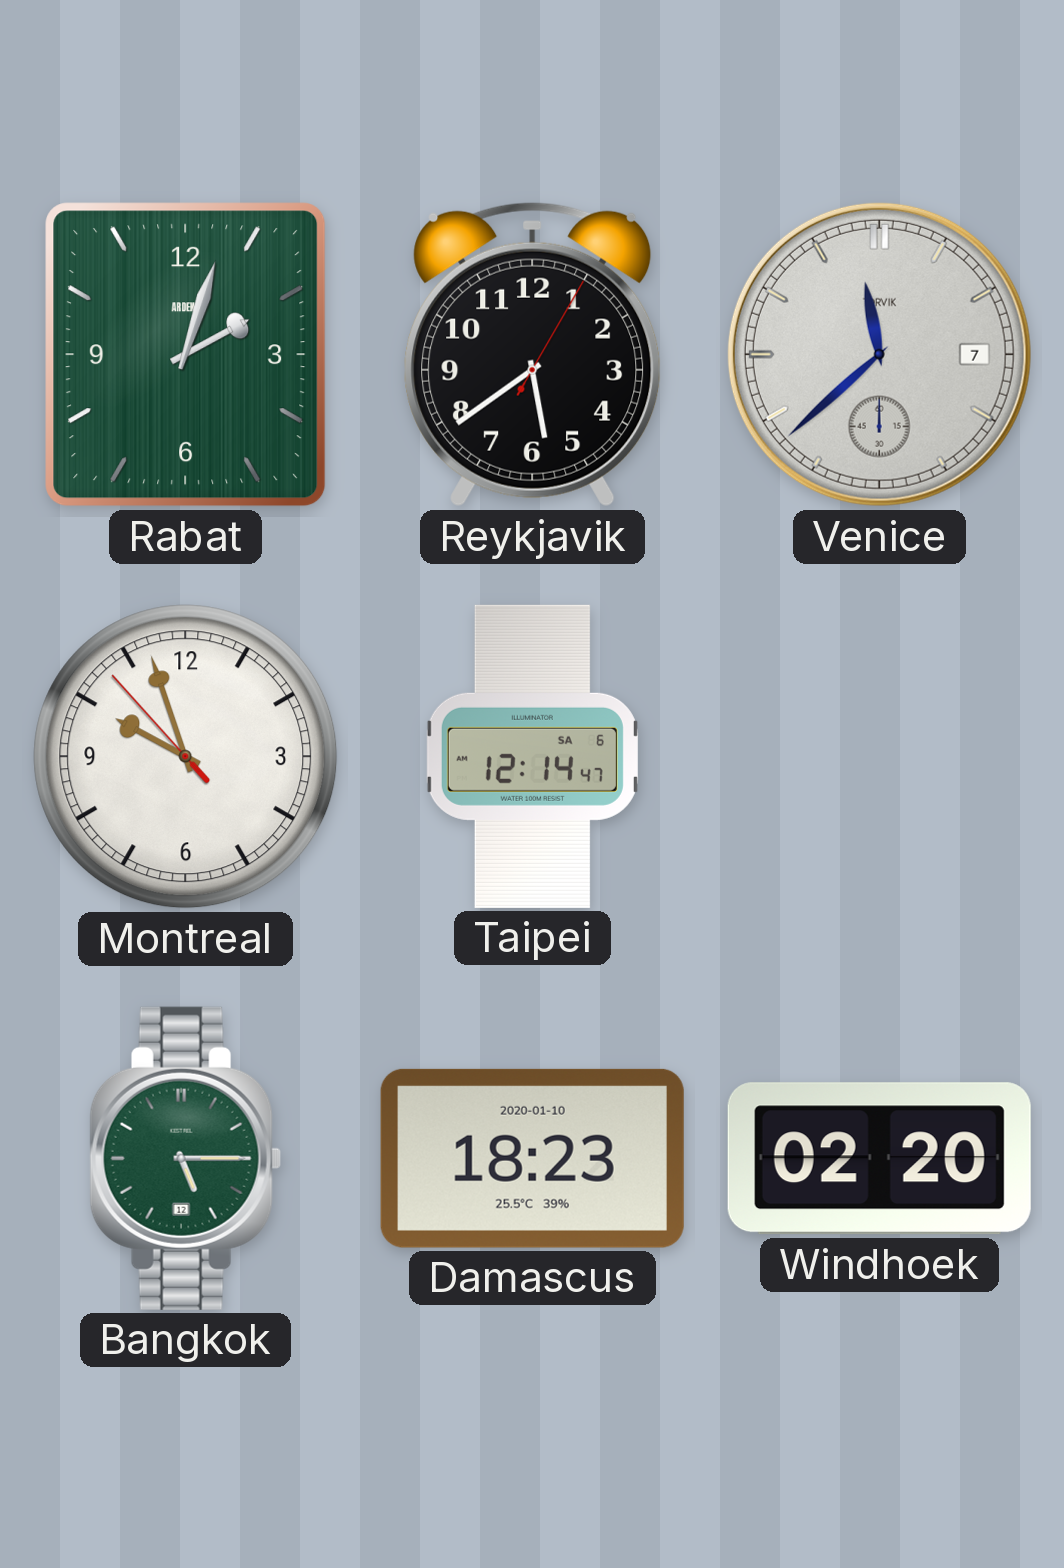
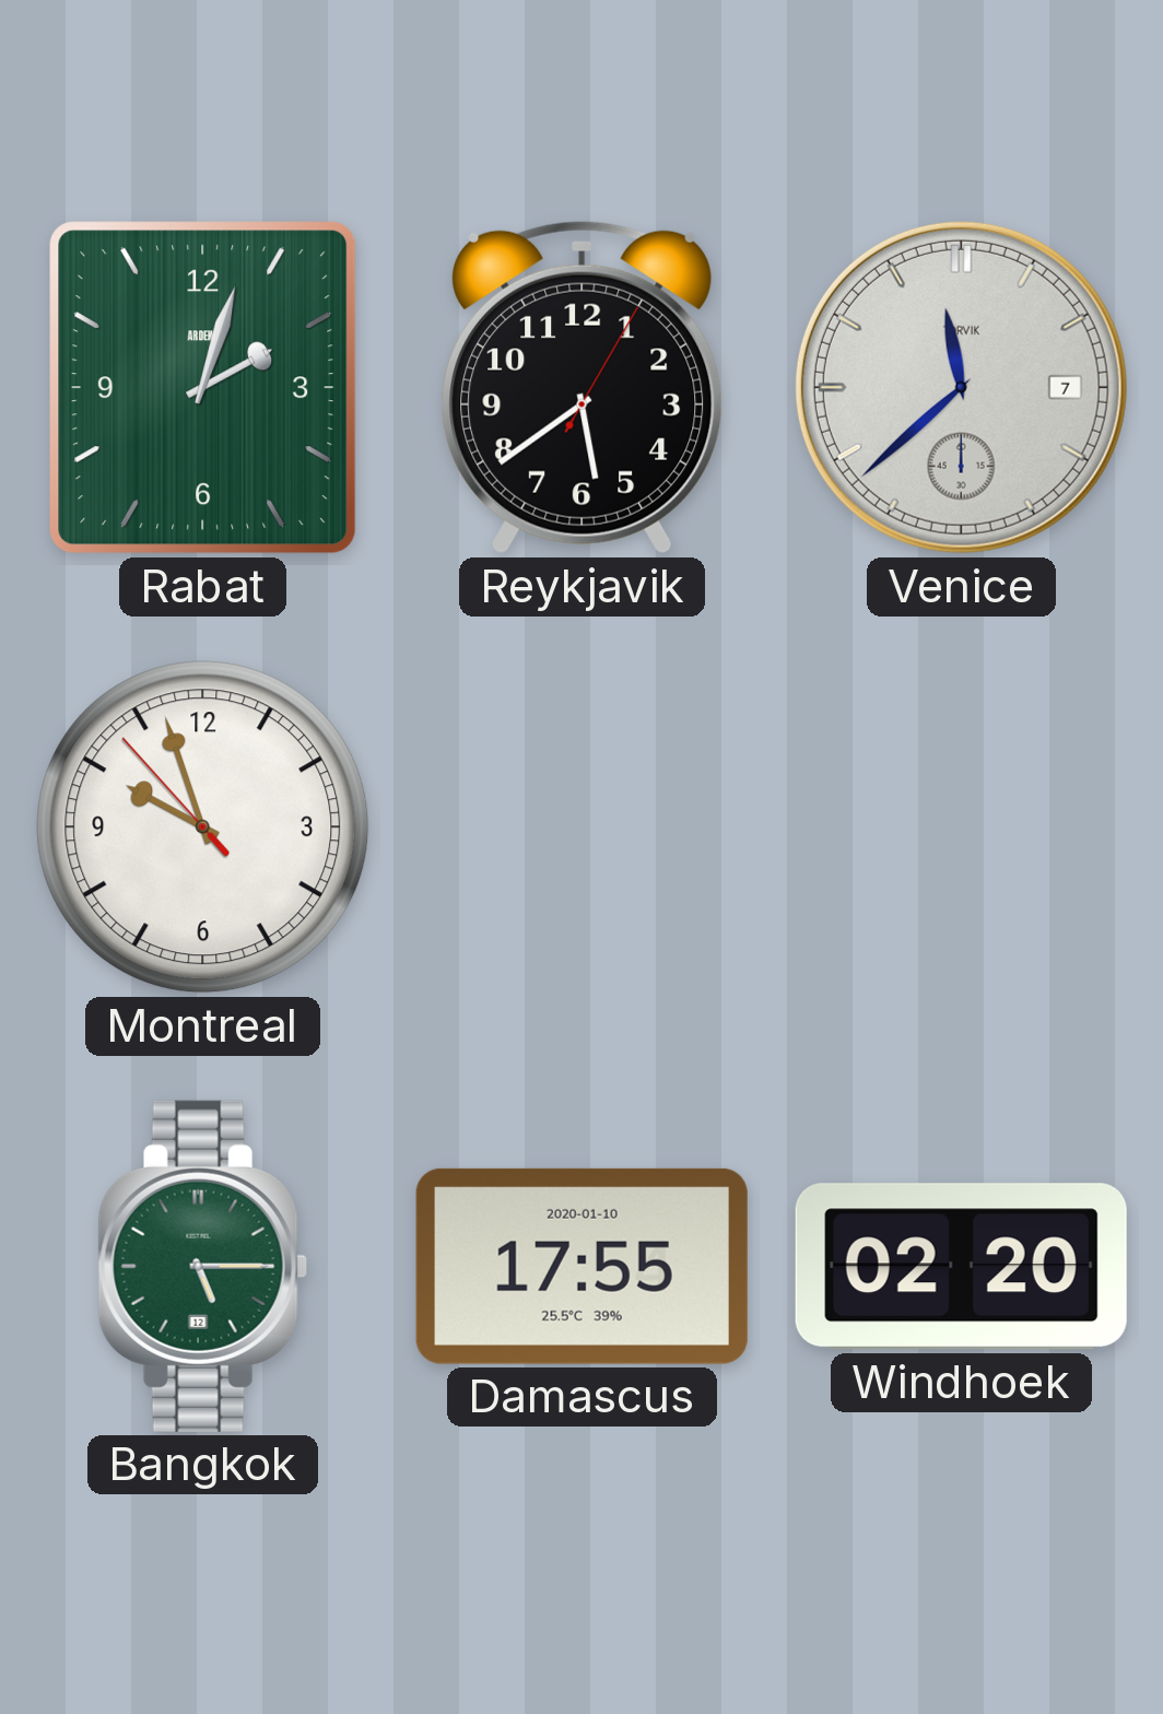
Taipei: 12:14 -> none
Damascus: 18:23 -> 17:55
